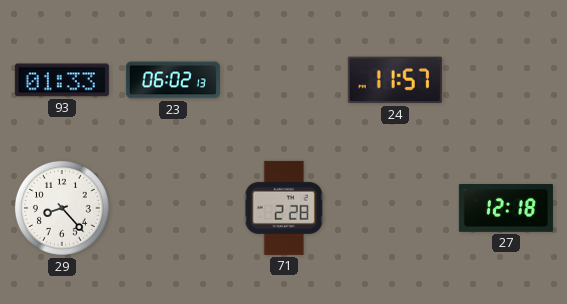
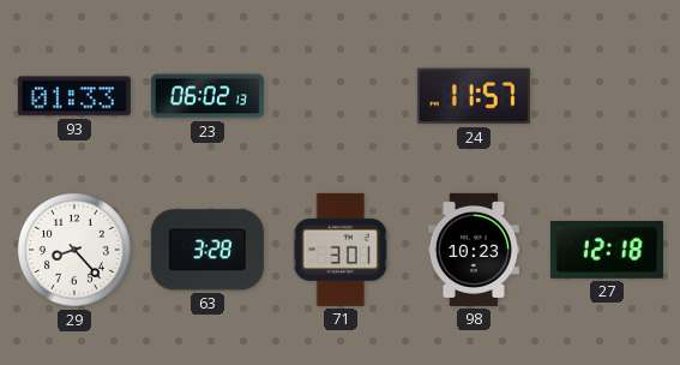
63: none -> 3:28
71: 2:28 -> 3:01
98: none -> 10:23
